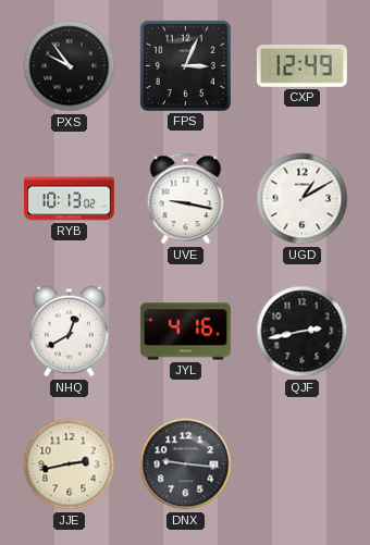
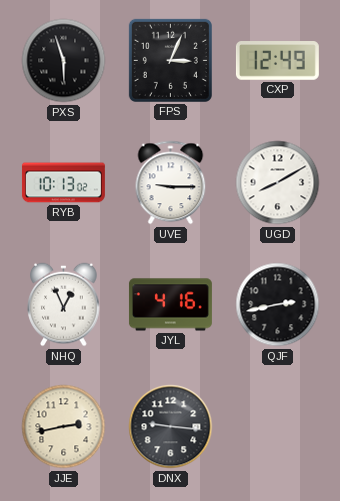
PXS: 9:54 -> 5:57
UVE: 9:17 -> 9:15
UGD: 1:10 -> 8:10
NHQ: 12:40 -> 12:56
